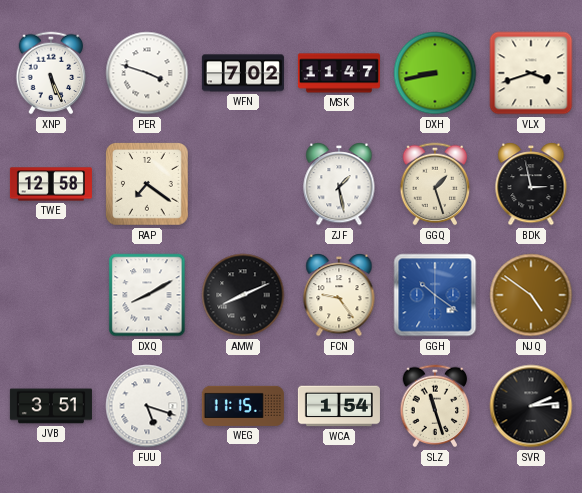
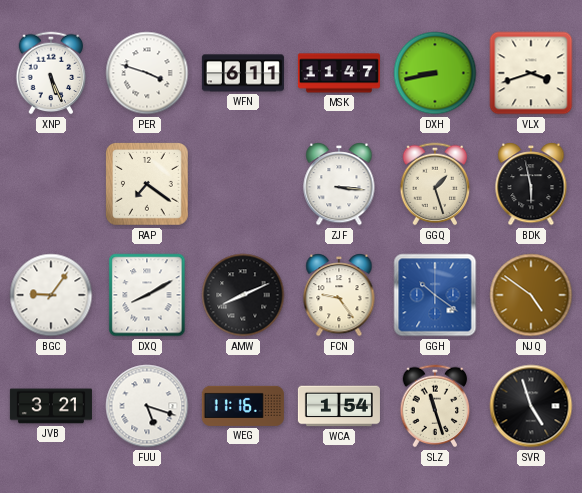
WFN: 7:02 -> 6:11
TWE: 12:58 -> none
ZJF: 1:28 -> 3:16
BDK: 2:58 -> 5:58
BGC: none -> 9:06
JVB: 3:51 -> 3:21
WEG: 11:15 -> 11:16
SVR: 2:14 -> 4:57
